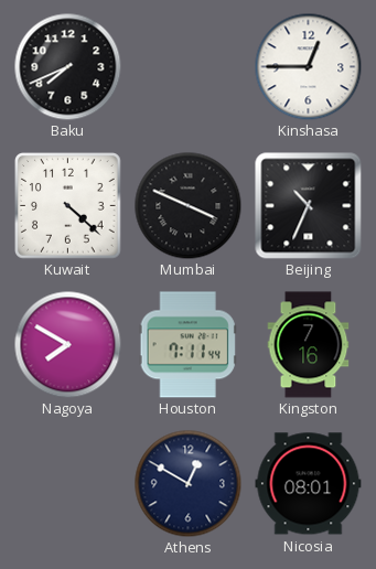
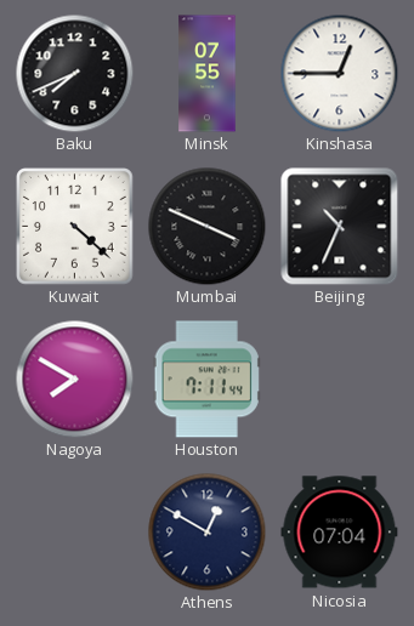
Minsk: none -> 07:55
Kingston: 7:16 -> none
Nicosia: 08:01 -> 07:04
